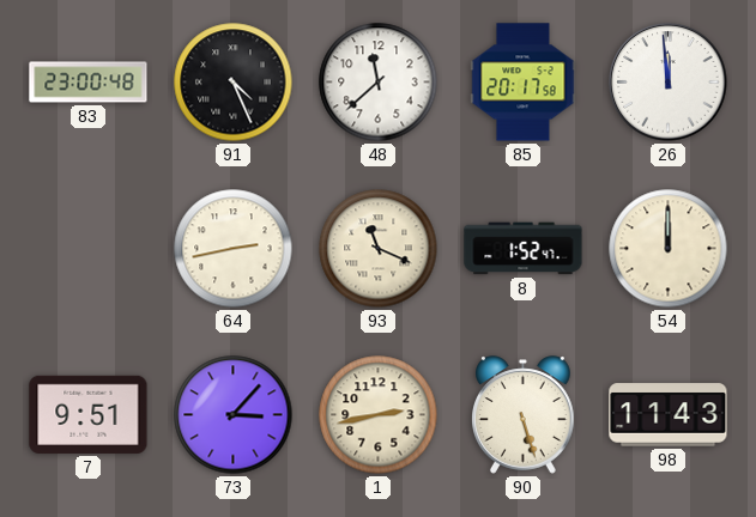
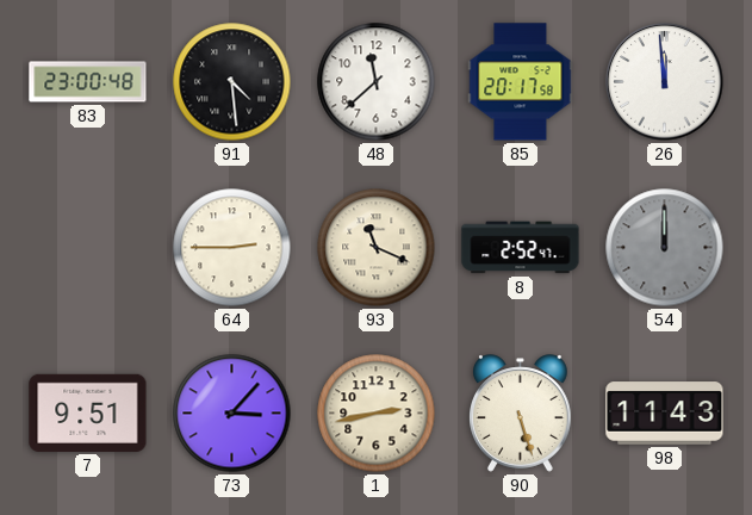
91: 4:26 -> 4:29
64: 2:43 -> 2:45
8: 1:52 -> 2:52
54 dial: cream -> grey
